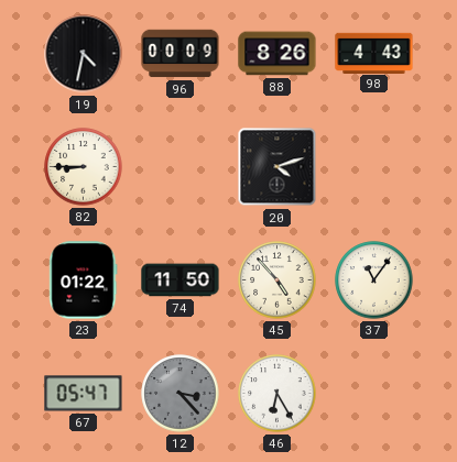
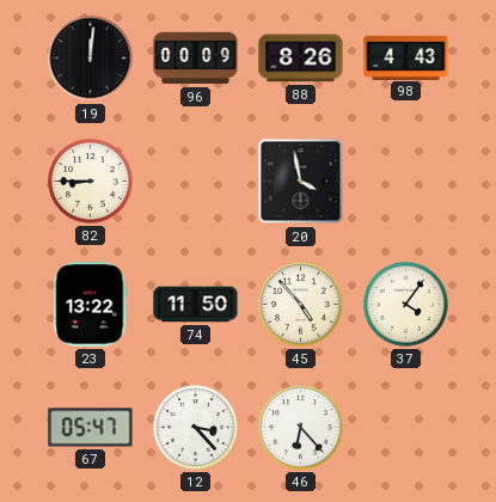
19: 4:32 -> 12:01
20: 4:12 -> 3:58
23: 01:22 -> 13:22
37: 11:06 -> 4:06
12 dial: grey -> white
46: 6:25 -> 6:23
